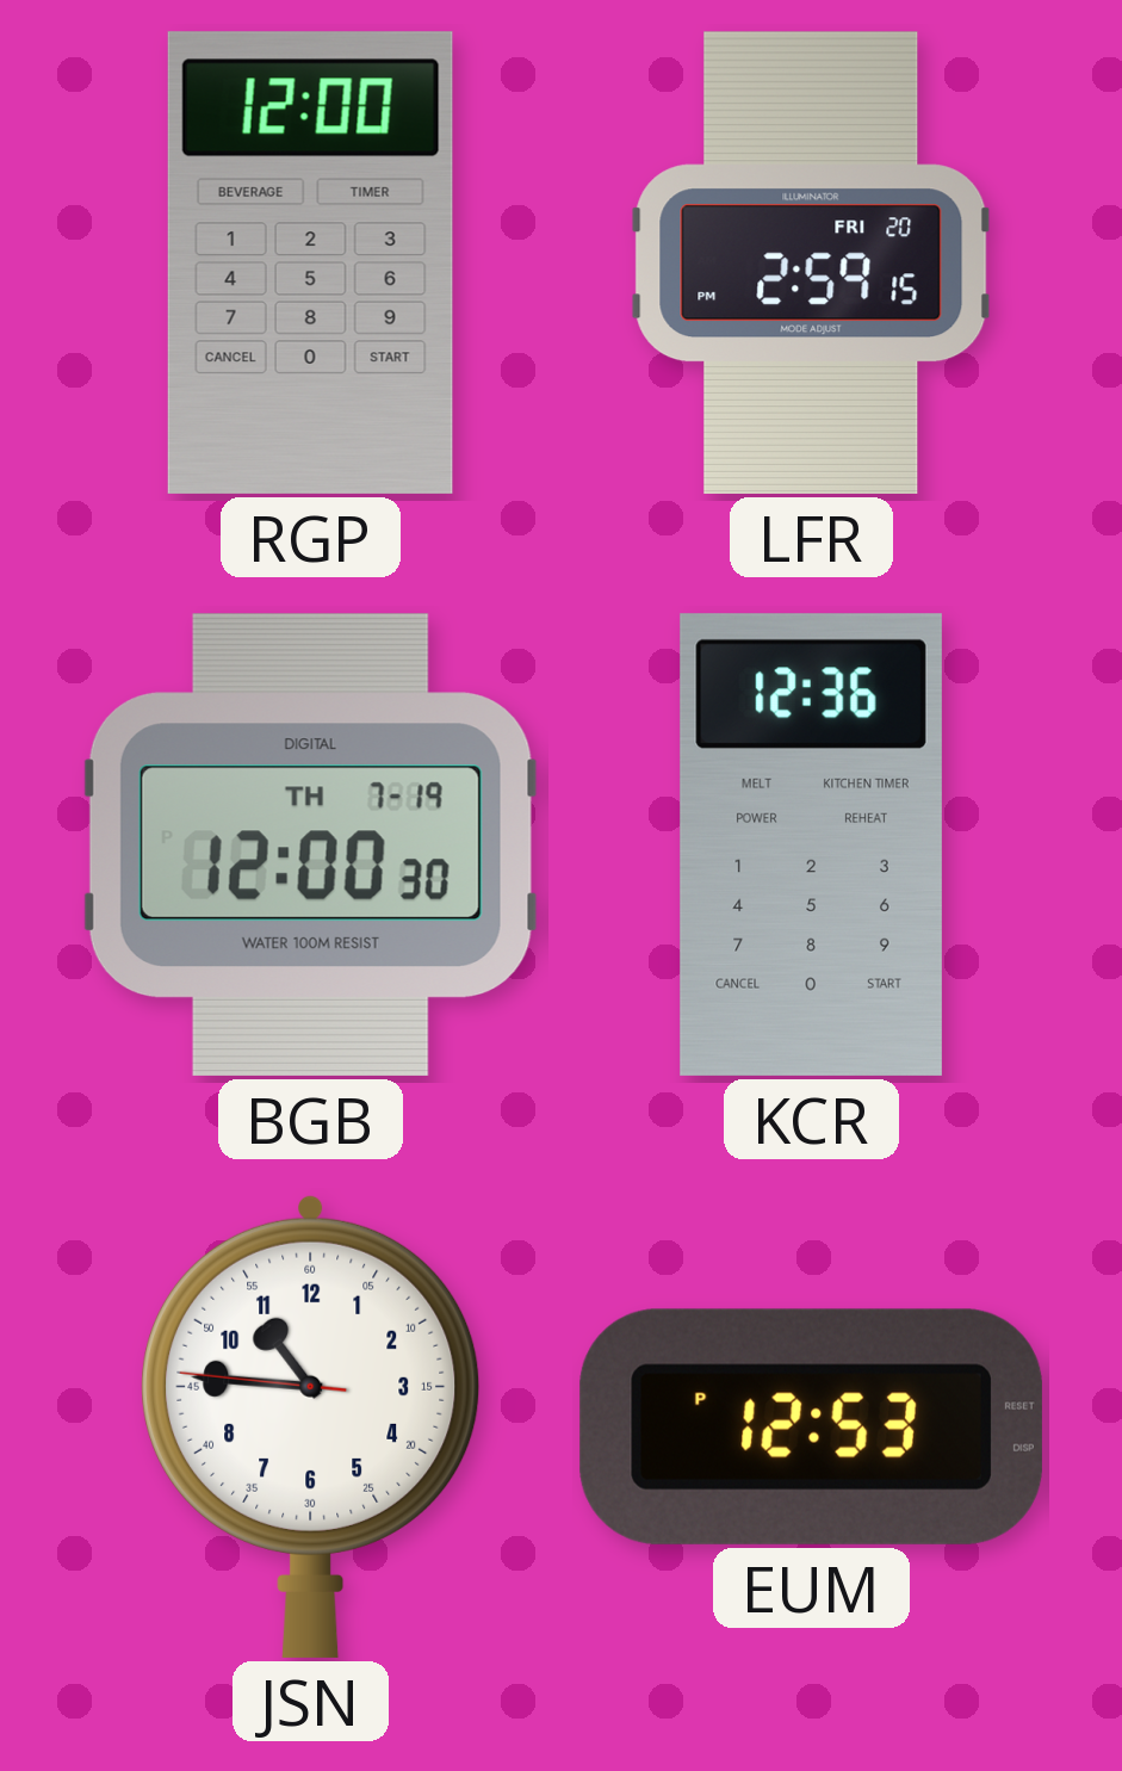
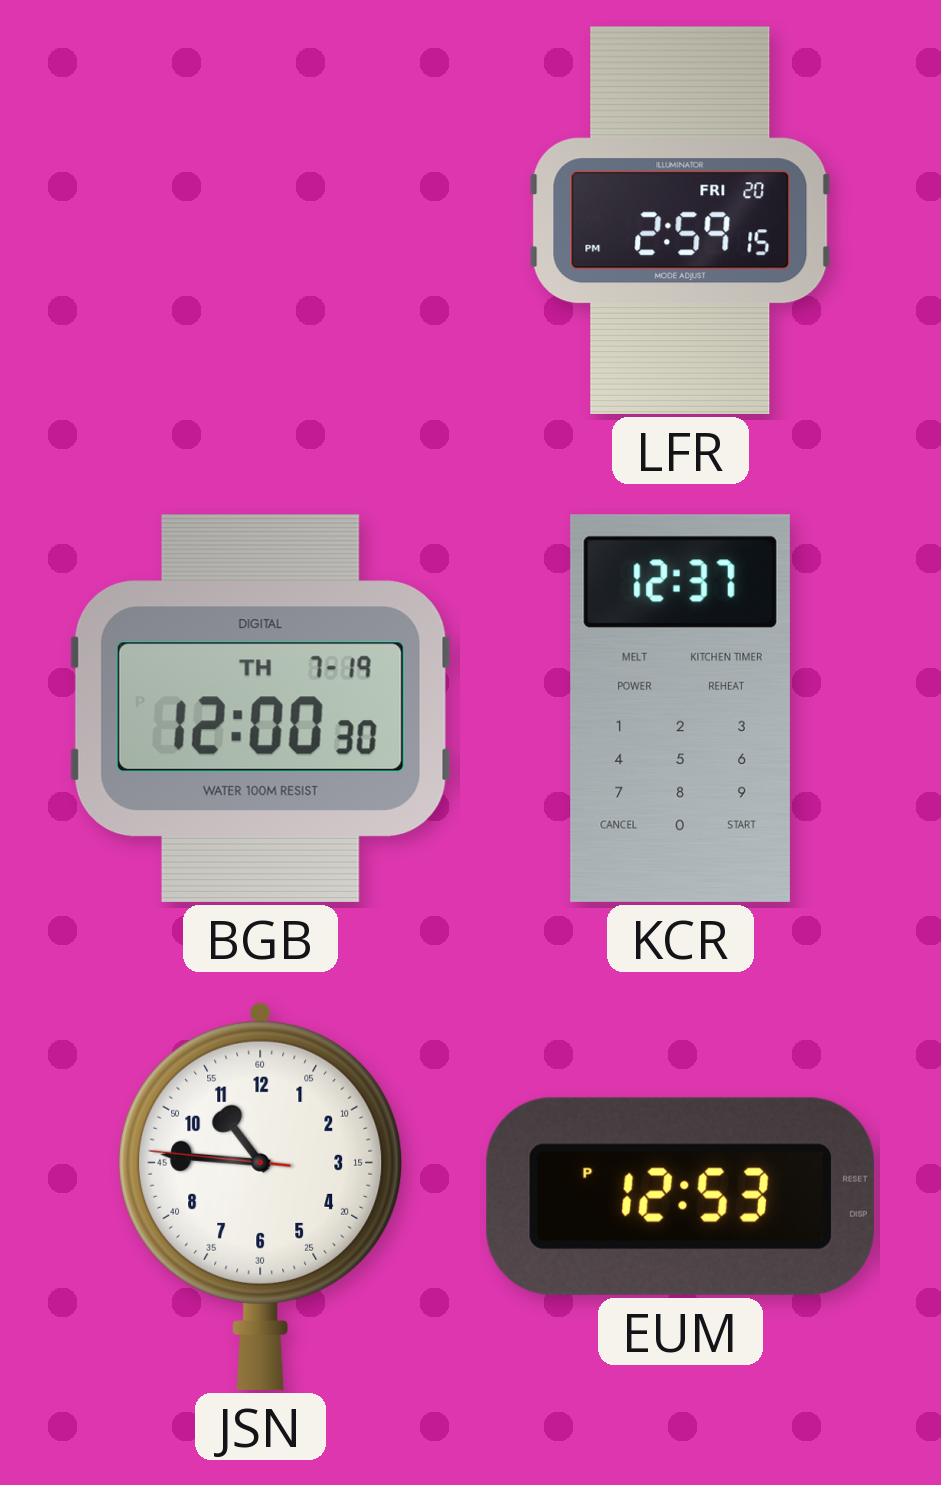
RGP: 12:00 -> none
KCR: 12:36 -> 12:37
